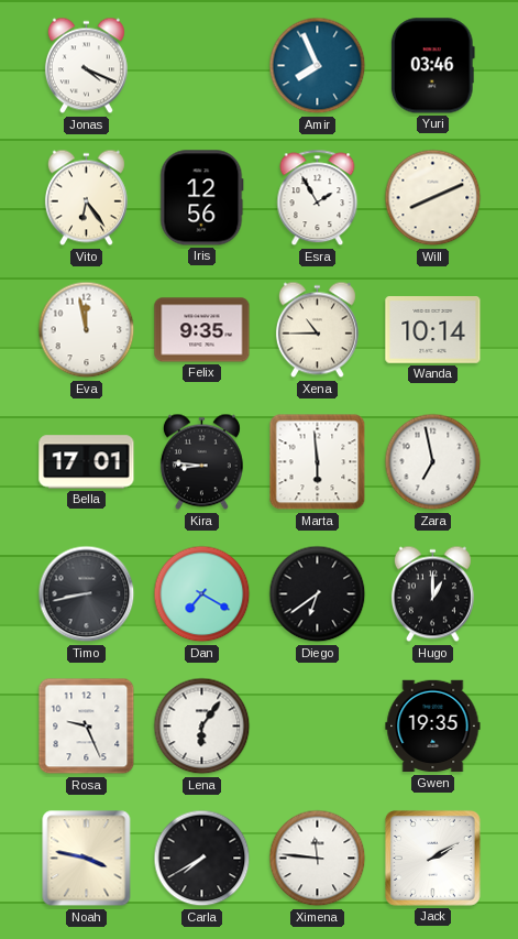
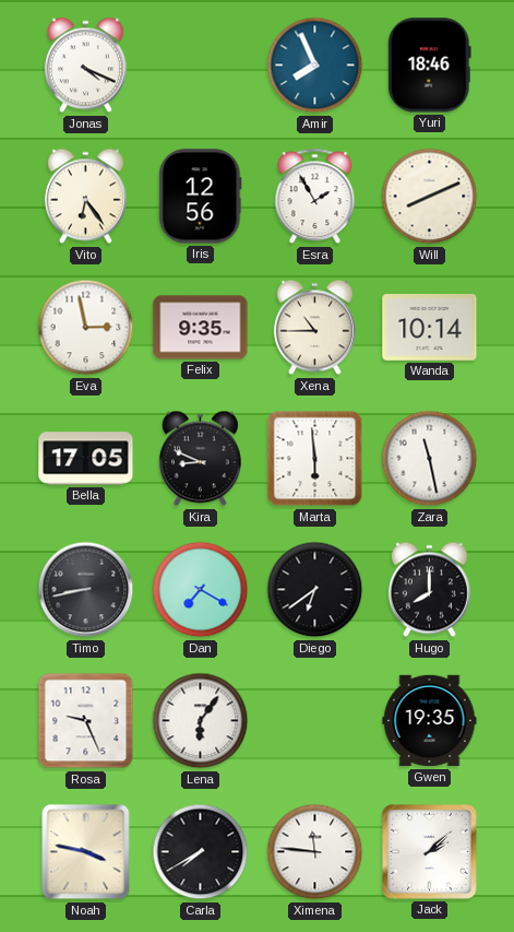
Yuri: 03:46 -> 18:46
Eva: 11:58 -> 2:58
Bella: 17:01 -> 17:05
Kira: 8:46 -> 8:49
Zara: 6:58 -> 11:28
Hugo: 1:00 -> 8:00
Jack: 2:10 -> 2:08
